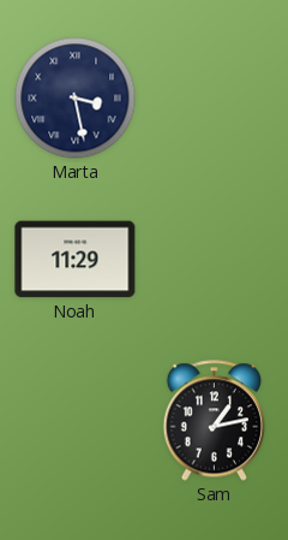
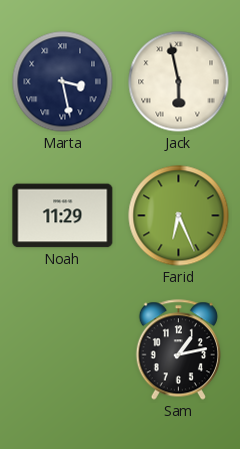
Jack: none -> 5:58
Farid: none -> 6:26
